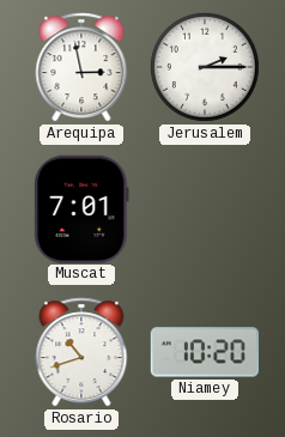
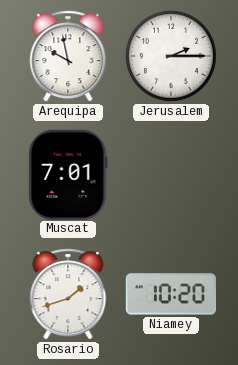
Arequipa: 2:58 -> 9:58
Rosario: 10:42 -> 1:42
